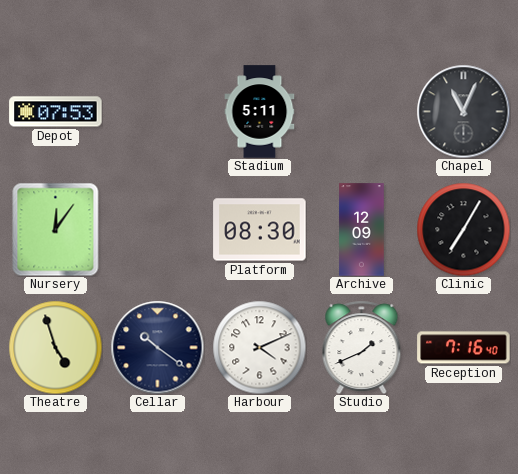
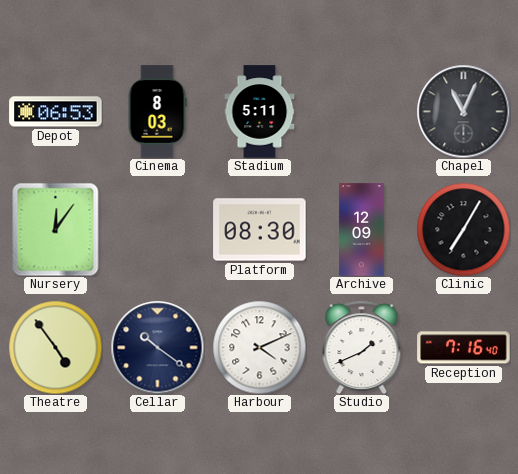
Depot: 07:53 -> 06:53
Cinema: none -> 8:03
Theatre: 4:57 -> 4:54
